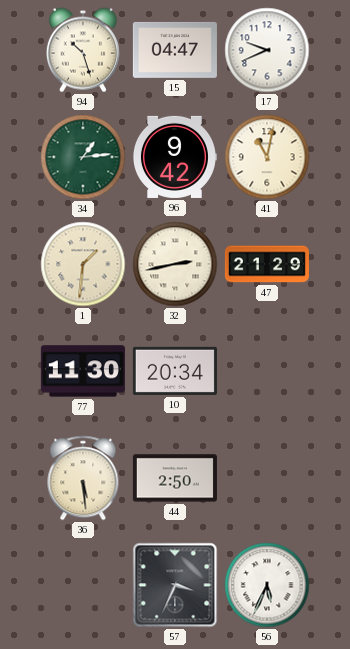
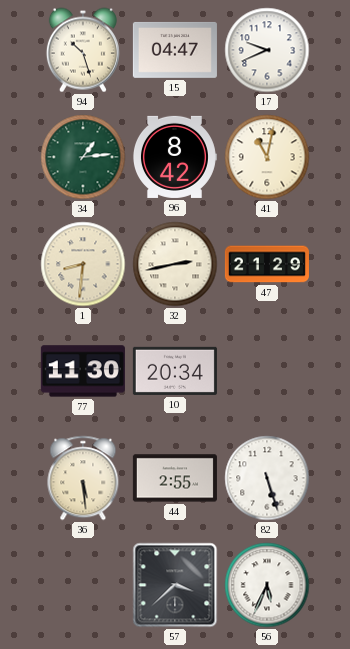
96: 9:42 -> 8:42
1: 1:31 -> 8:31
44: 2:50 -> 2:55
82: none -> 5:27
57: 3:34 -> 3:38
